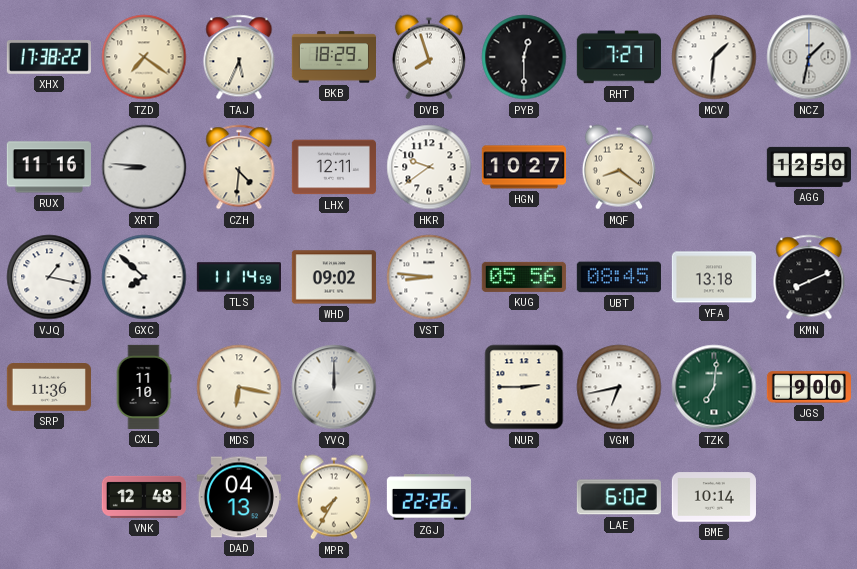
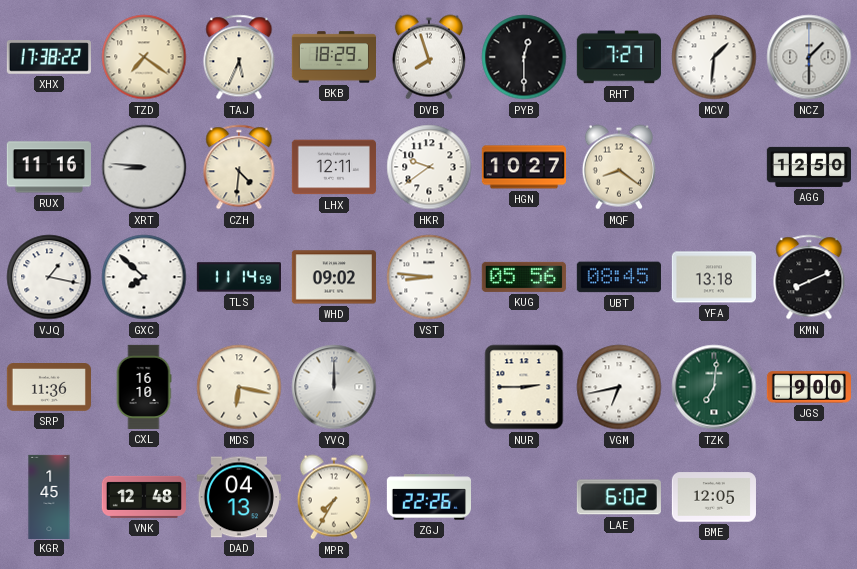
NCZ: 1:32 -> 1:30
CXL: 11:10 -> 16:10
KGR: none -> 1:45
BME: 10:14 -> 12:05
